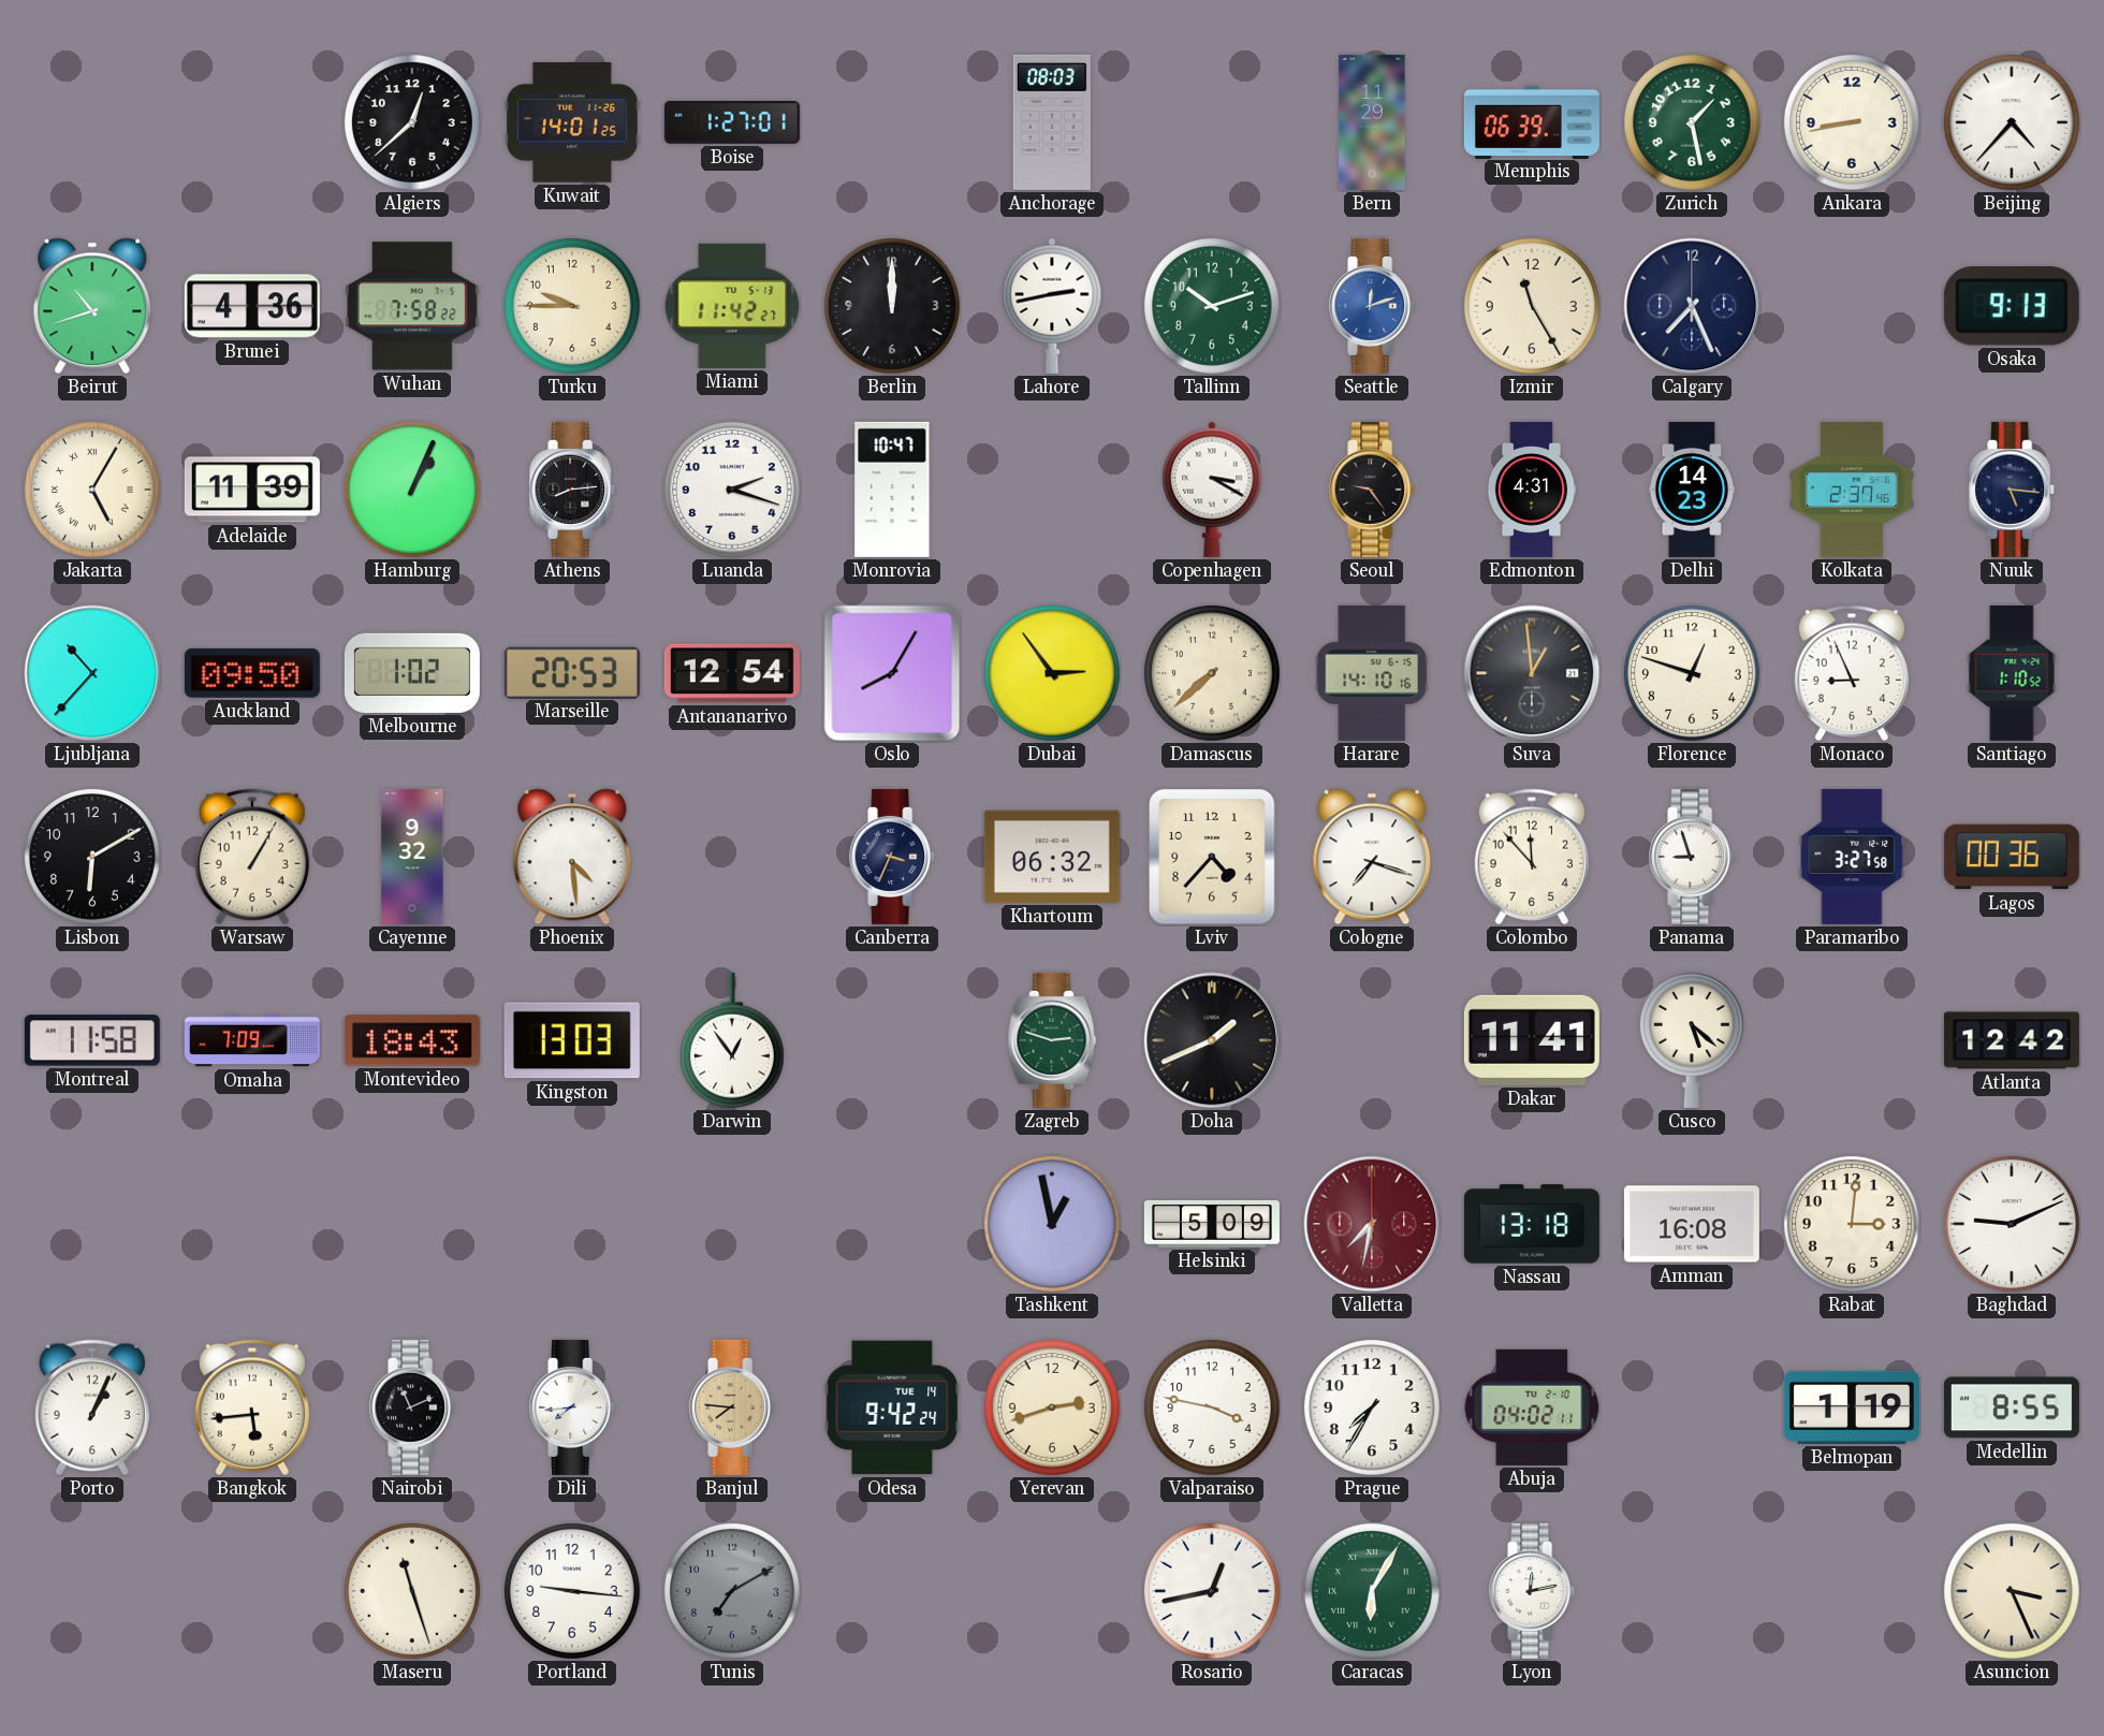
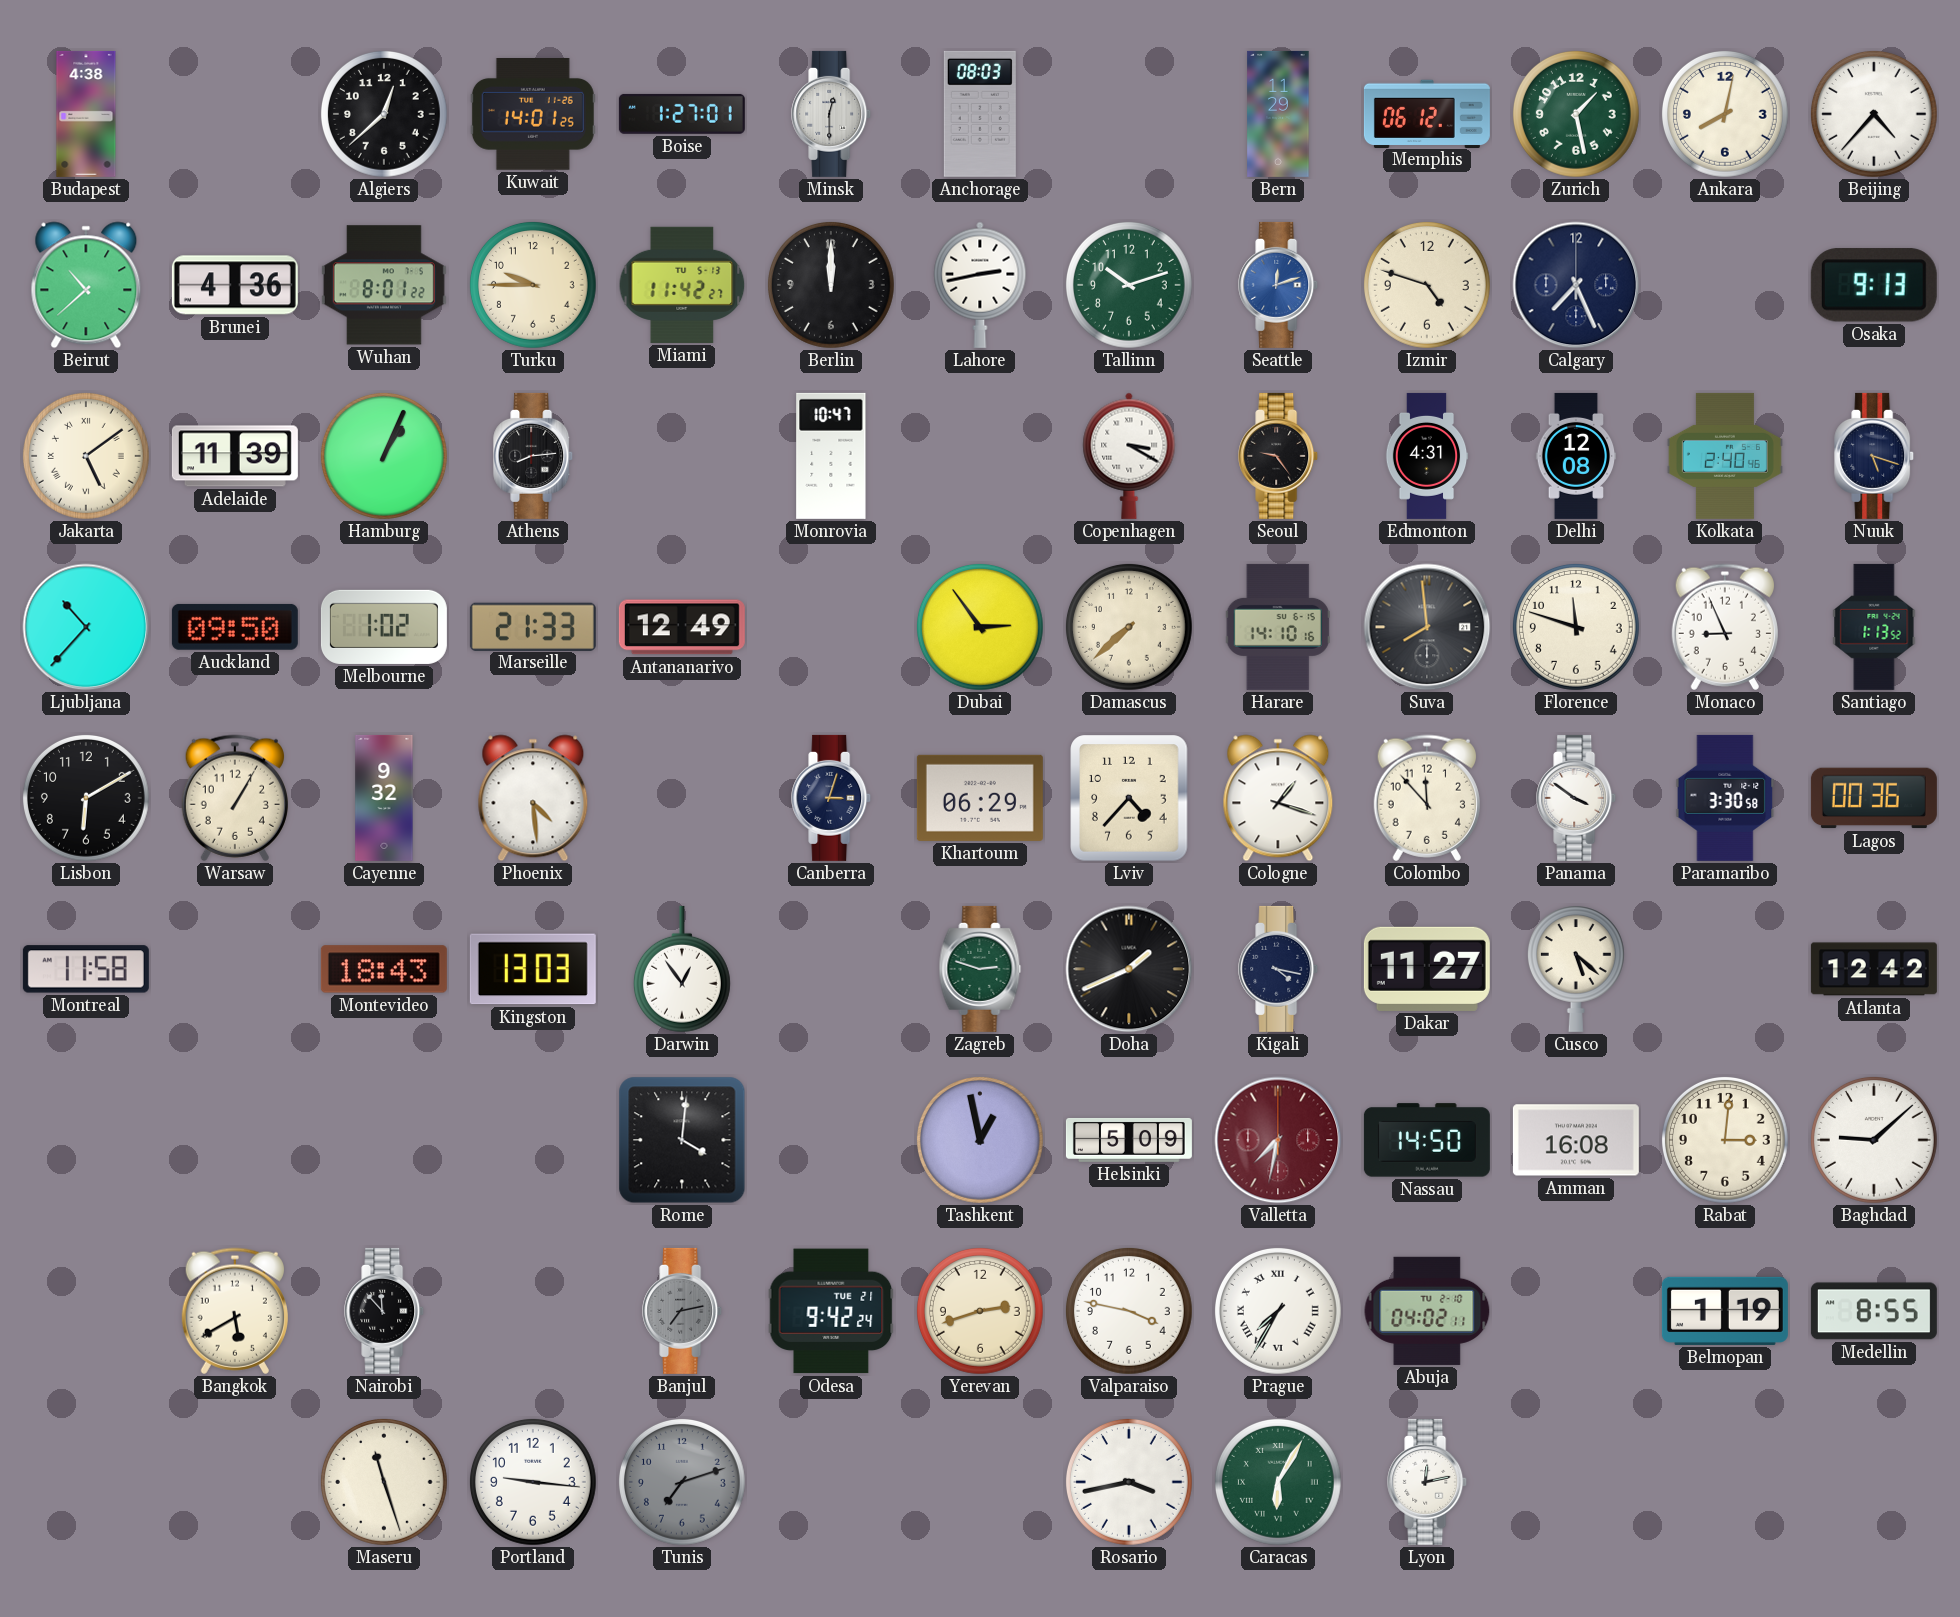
Budapest: none -> 4:38
Minsk: none -> 12:30
Memphis: 06:39 -> 06:12
Ankara: 8:43 -> 8:02
Beirut: 10:42 -> 10:38
Wuhan: 7:58 -> 8:01
Izmir: 11:25 -> 4:48
Jakarta: 5:05 -> 5:09
Luanda: 2:18 -> none
Delhi: 14:23 -> 12:08
Kolkata: 2:37 -> 2:40
Nuuk: 5:16 -> 5:18
Marseille: 20:53 -> 21:33
Antananarivo: 12:54 -> 12:49
Oslo: 8:05 -> none
Suva: 12:59 -> 7:59
Florence: 12:48 -> 11:48
Santiago: 1:10 -> 1:13
Canberra: 3:34 -> 3:03
Khartoum: 06:32 -> 06:29
Cologne: 7:18 -> 1:18
Panama: 8:57 -> 3:51
Paramaribo: 3:27 -> 3:30
Omaha: 7:09 -> none
Kigali: none -> 4:17
Dakar: 11:41 -> 11:27
Rome: none -> 4:01
Nassau: 13:18 -> 14:50
Baghdad: 9:11 -> 9:08
Porto: 1:04 -> none
Bangkok: 5:44 -> 5:40
Nairobi: 11:11 -> 11:53
Dili: 7:44 -> none
Banjul: 7:46 -> 7:13
Banjul dial: champagne -> grey
Odesa date: TUE 14 -> TUE 21
Prague numerals: Arabic -> Roman
Tunis: 7:10 -> 7:12
Rosario: 12:43 -> 3:43
Asuncion: 3:26 -> none
